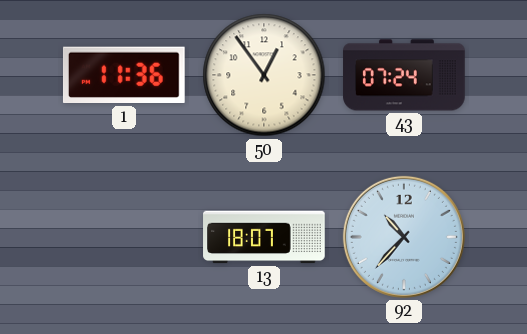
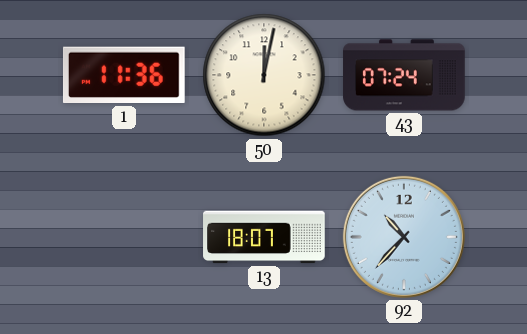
50: 12:54 -> 12:02
